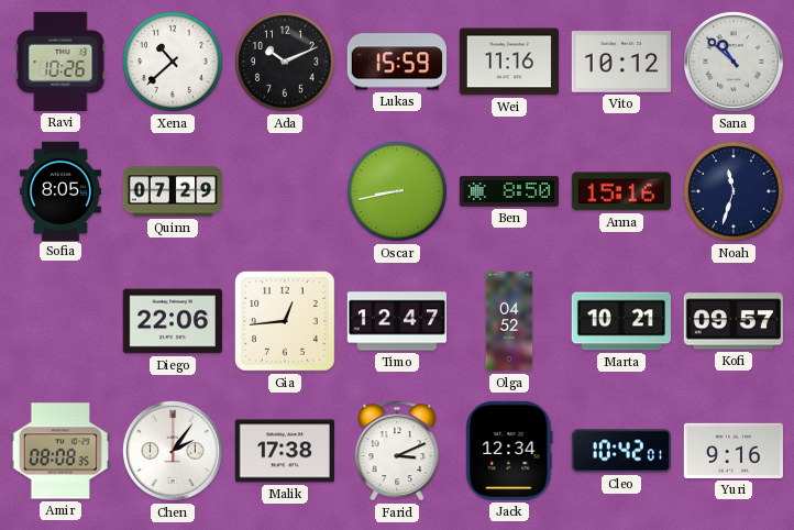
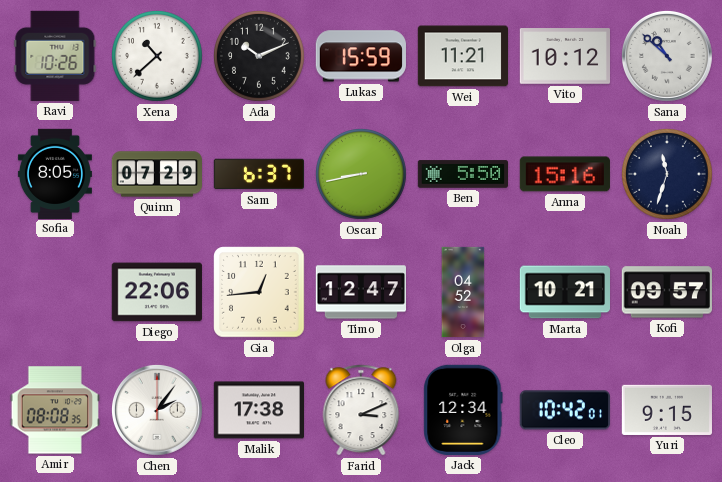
Wei: 11:16 -> 11:21
Sam: none -> 6:37
Ben: 8:50 -> 5:50
Yuri: 9:16 -> 9:15
